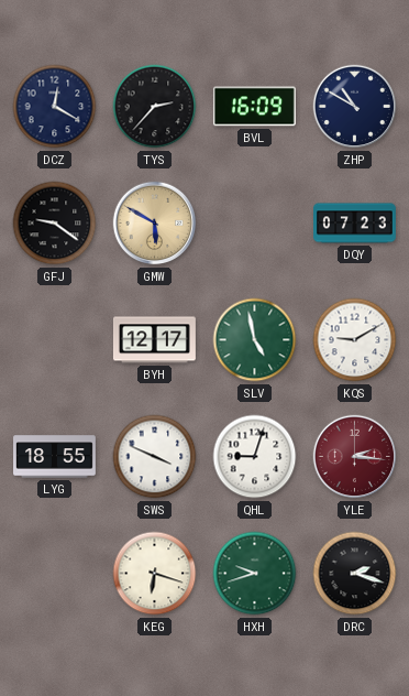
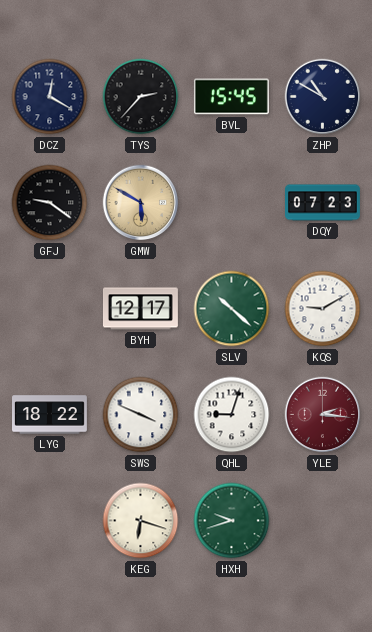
BVL: 16:09 -> 15:45
SLV: 4:58 -> 10:22
LYG: 18:55 -> 18:22
DRC: 2:18 -> none
